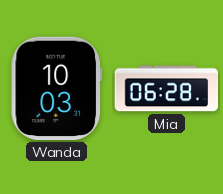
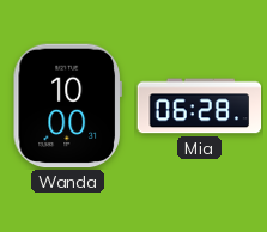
Wanda: 10:03 -> 10:00
